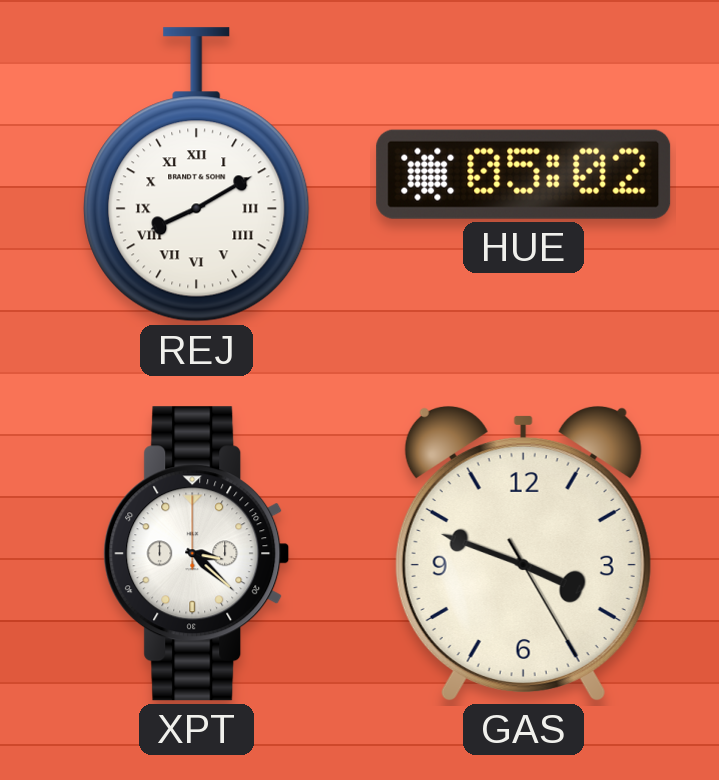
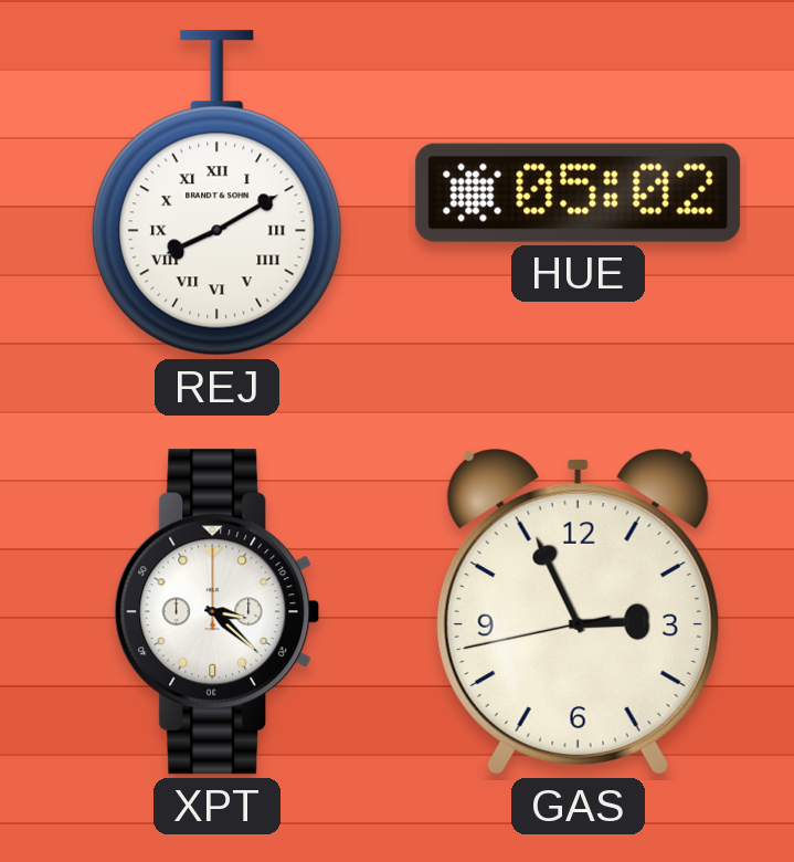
GAS: 3:48 -> 2:55
